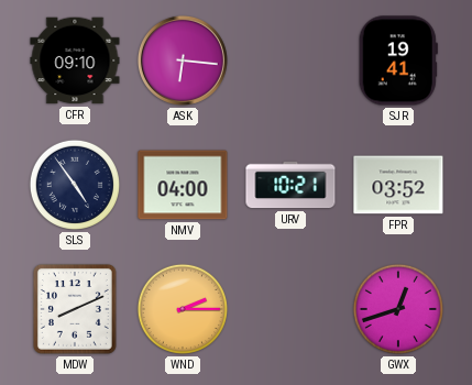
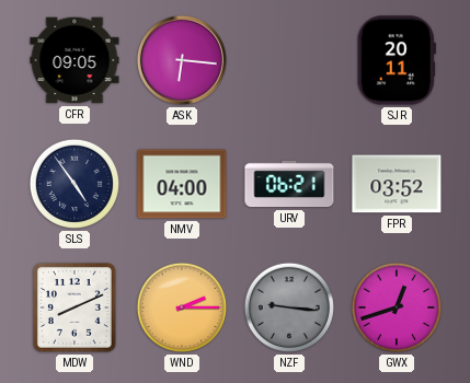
CFR: 09:10 -> 09:05
SJR: 19:41 -> 20:11
URV: 10:21 -> 06:21
NZF: none -> 9:16
